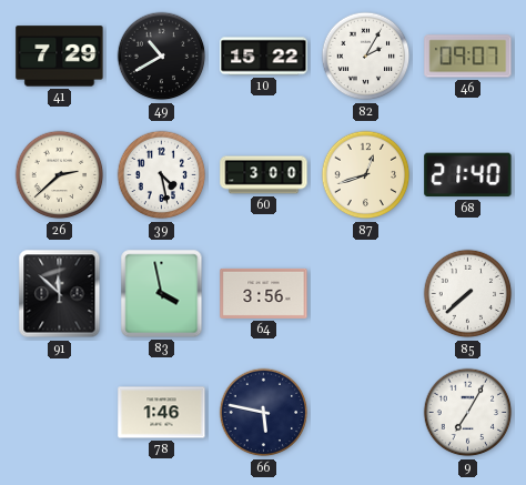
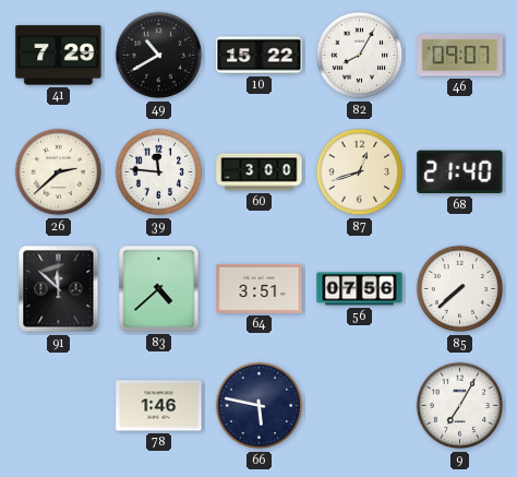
82: 2:05 -> 8:05
39: 4:28 -> 11:46
83: 3:58 -> 4:38
64: 3:56 -> 3:51
56: none -> 07:56
